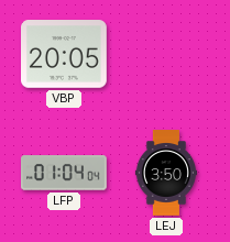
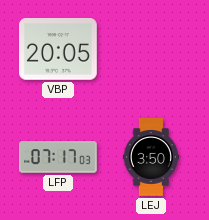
LFP: 01:04 -> 07:17
